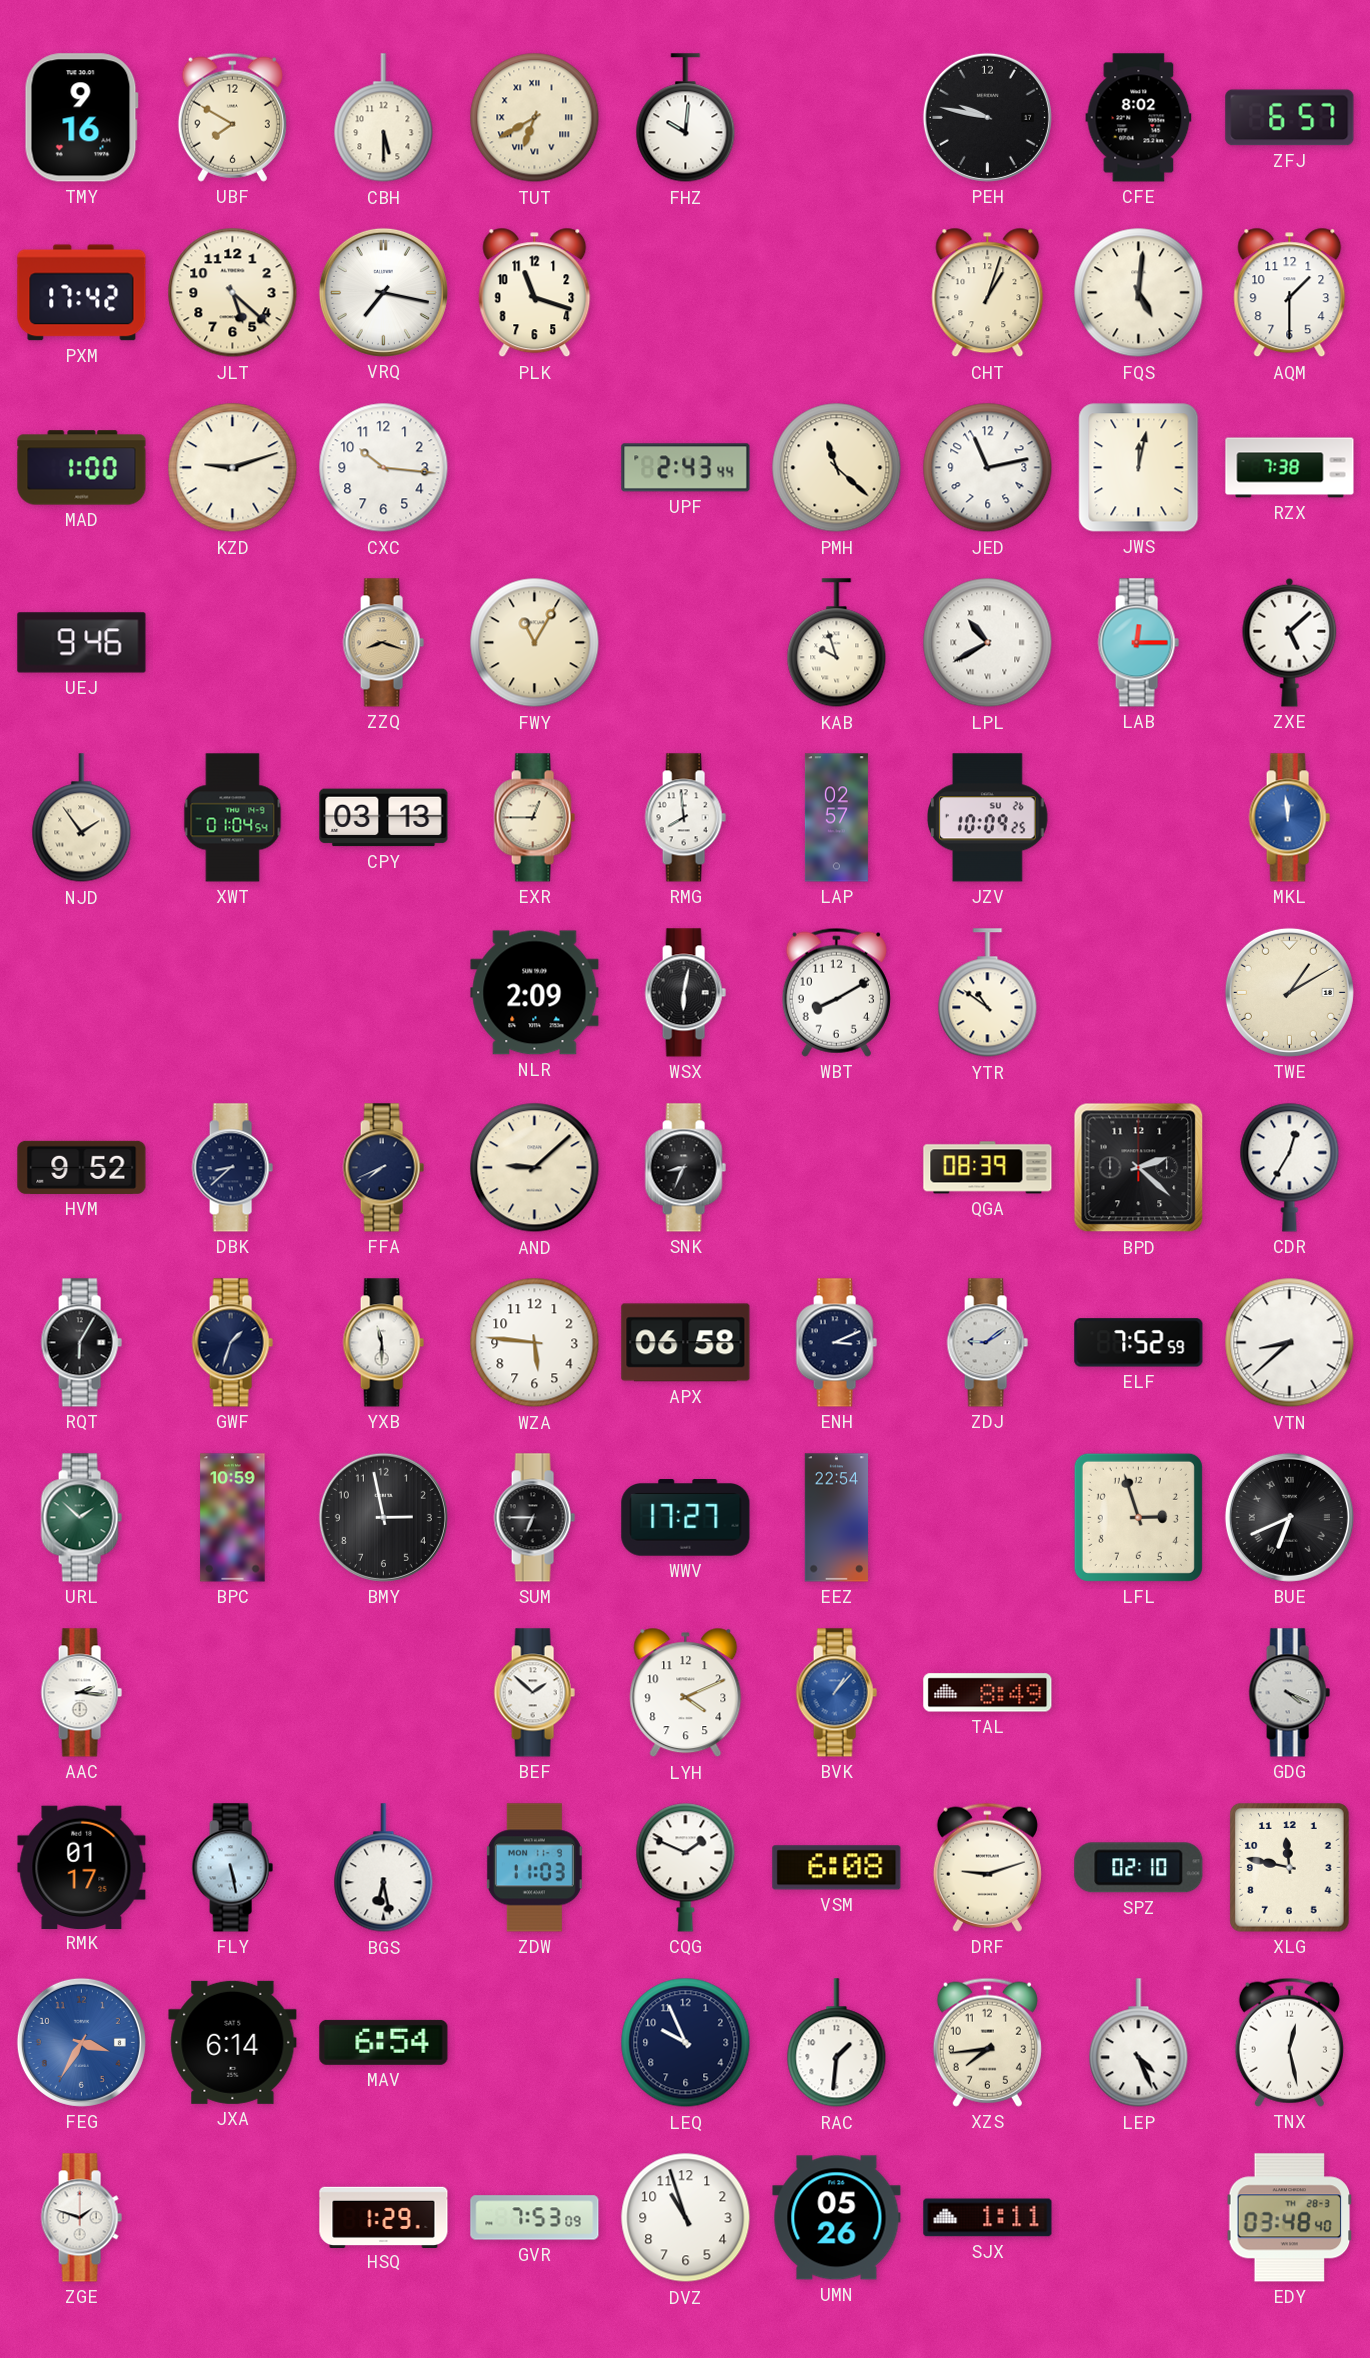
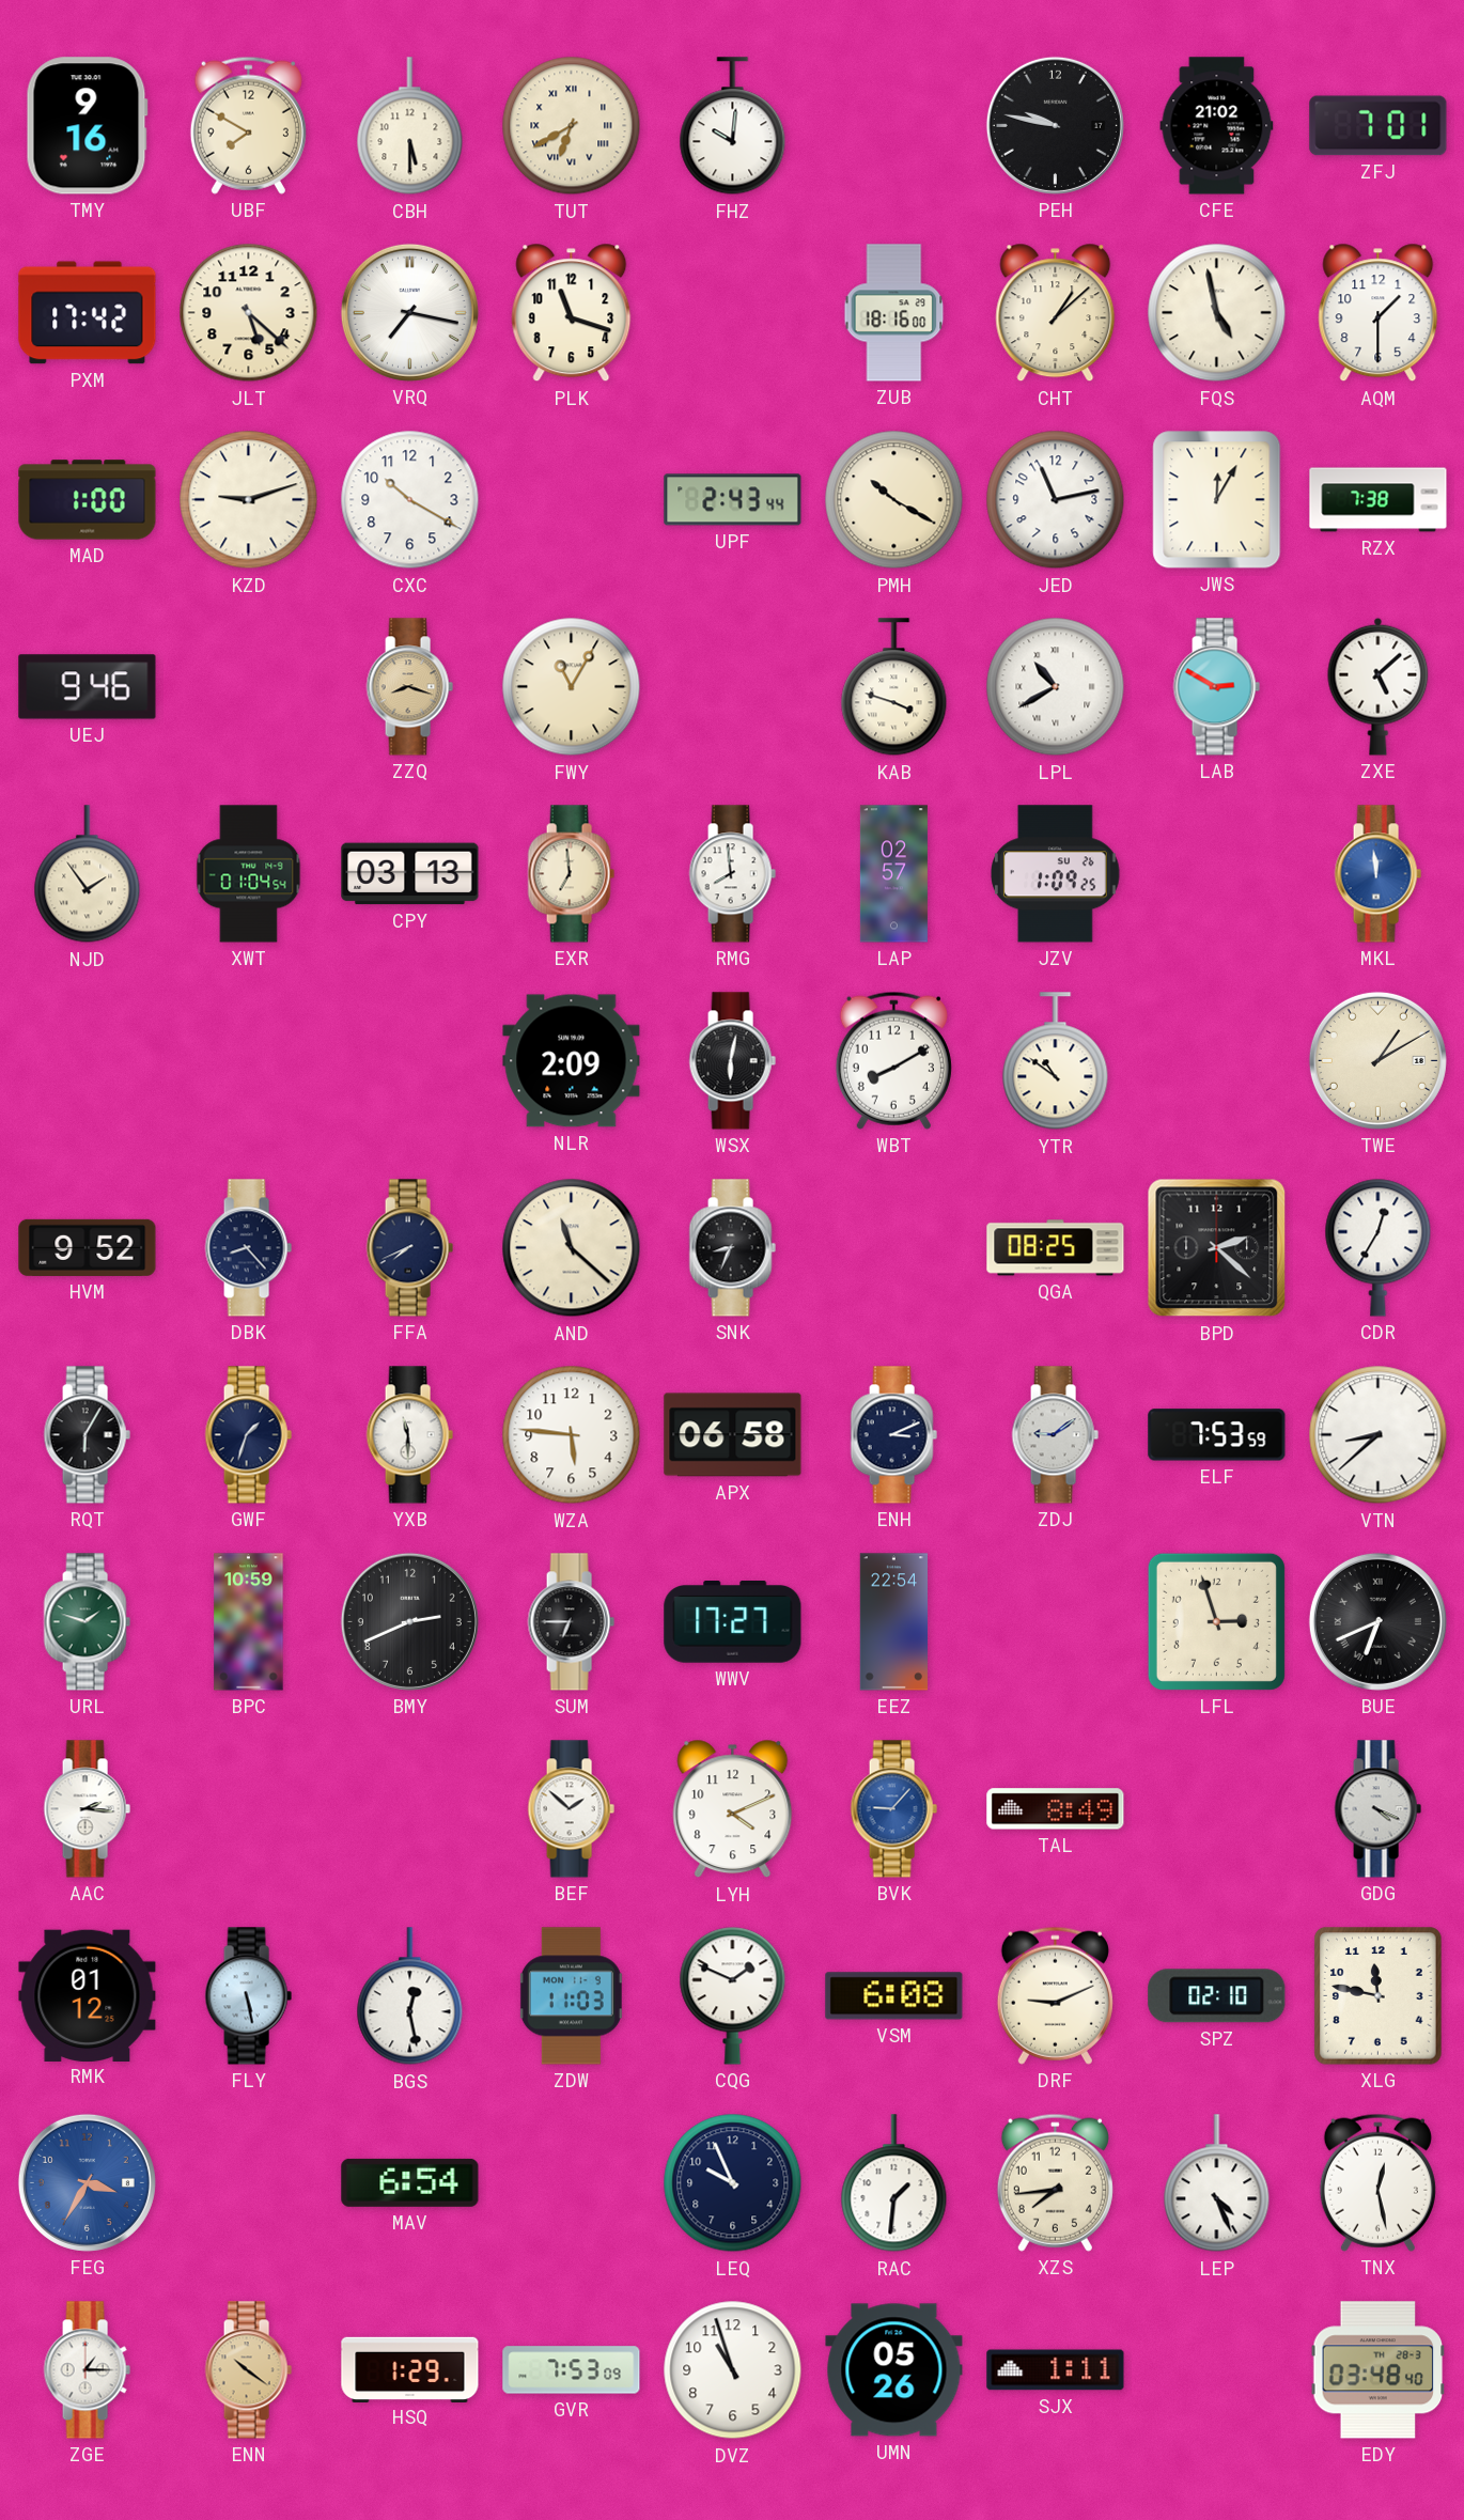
CFE: 8:02 -> 21:02
ZFJ: 6:57 -> 7:01
ZUB: none -> 18:16
CHT: 1:03 -> 1:08
FQS: 5:01 -> 4:58
CXC: 10:16 -> 10:20
PMH: 11:22 -> 10:20
JWS: 12:02 -> 12:05
KAB: 9:57 -> 3:48
LAB: 12:15 -> 2:50
EXR: 12:45 -> 6:59
JZV: 10:09 -> 1:09
DBK: 8:38 -> 8:23
AND: 9:08 -> 11:22
QGA: 08:39 -> 08:25
ELF: 7:52 -> 7:53
URL: 1:52 -> 1:48
BMY: 2:58 -> 2:41
BVK: 1:07 -> 9:07
RMK: 01:17 -> 01:12
BGS: 6:28 -> 12:28
DRF: 9:12 -> 9:11
JXA: 6:14 -> none
ZGE: 1:48 -> 1:15
ENN: none -> 10:21
